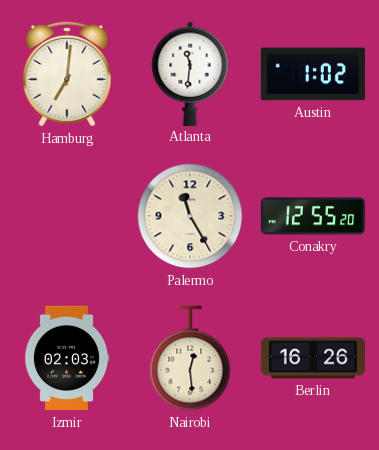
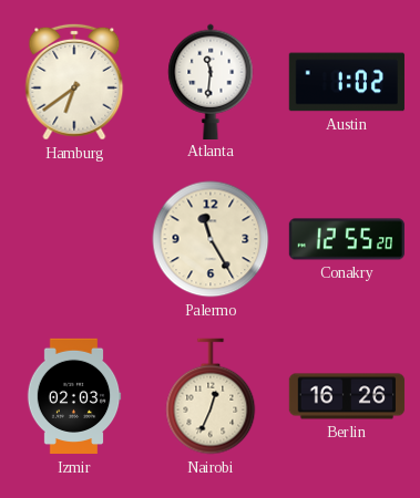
Hamburg: 7:01 -> 6:39
Nairobi: 12:29 -> 12:34
